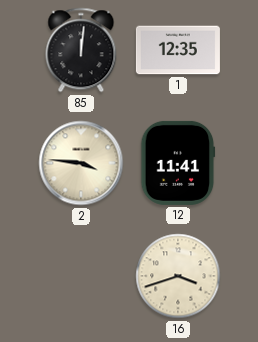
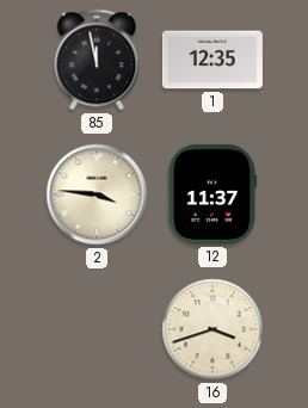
85: 12:01 -> 11:58
12: 11:41 -> 11:37
